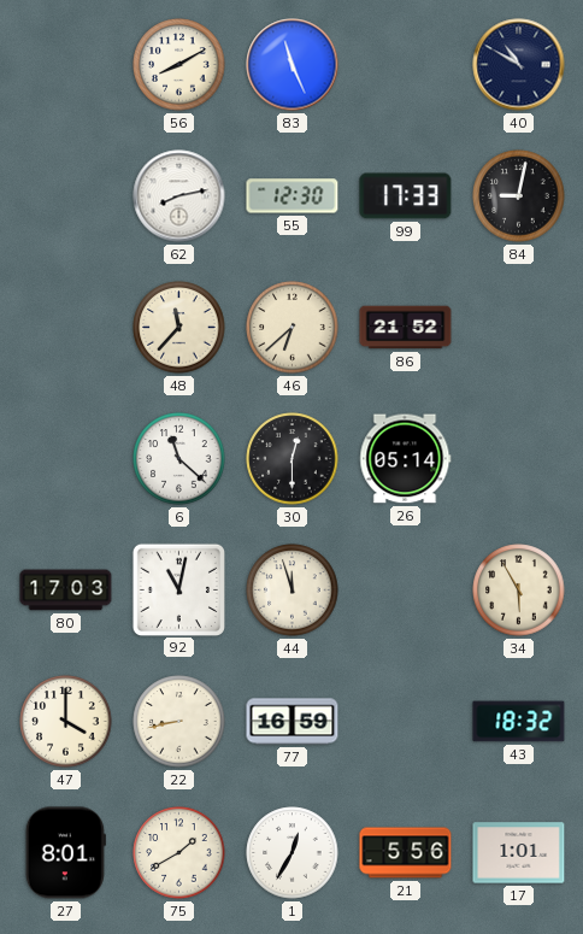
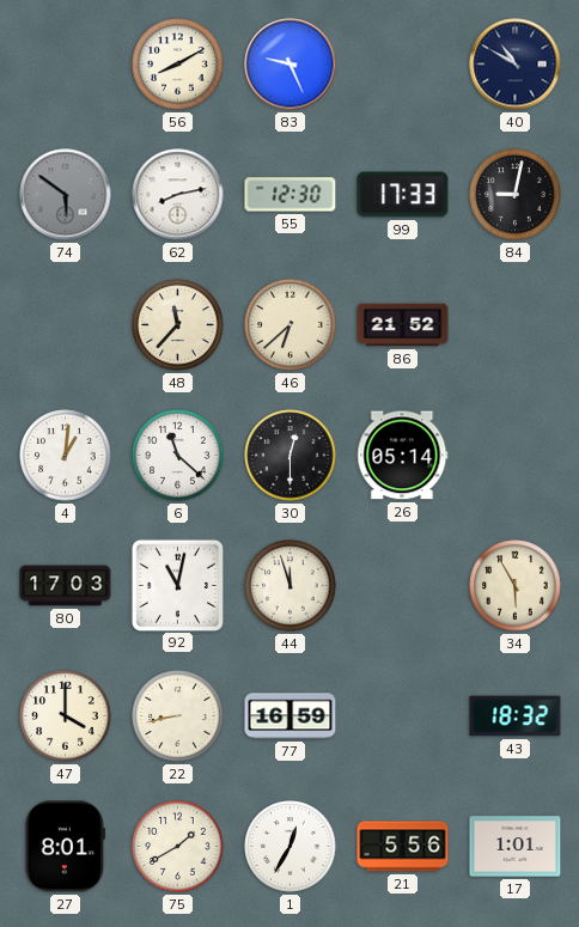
83: 11:26 -> 9:26
74: none -> 5:51
4: none -> 1:01
